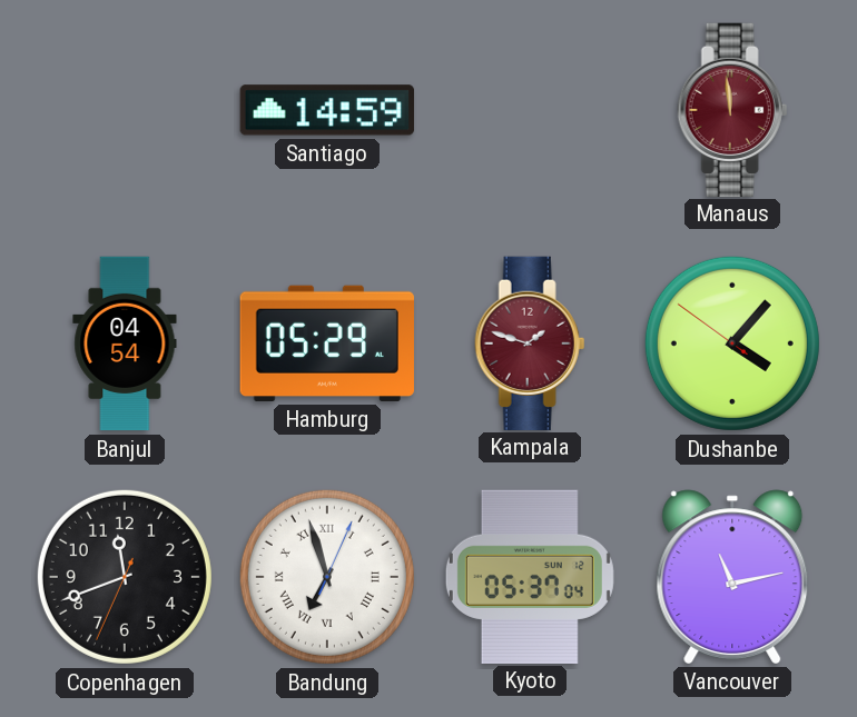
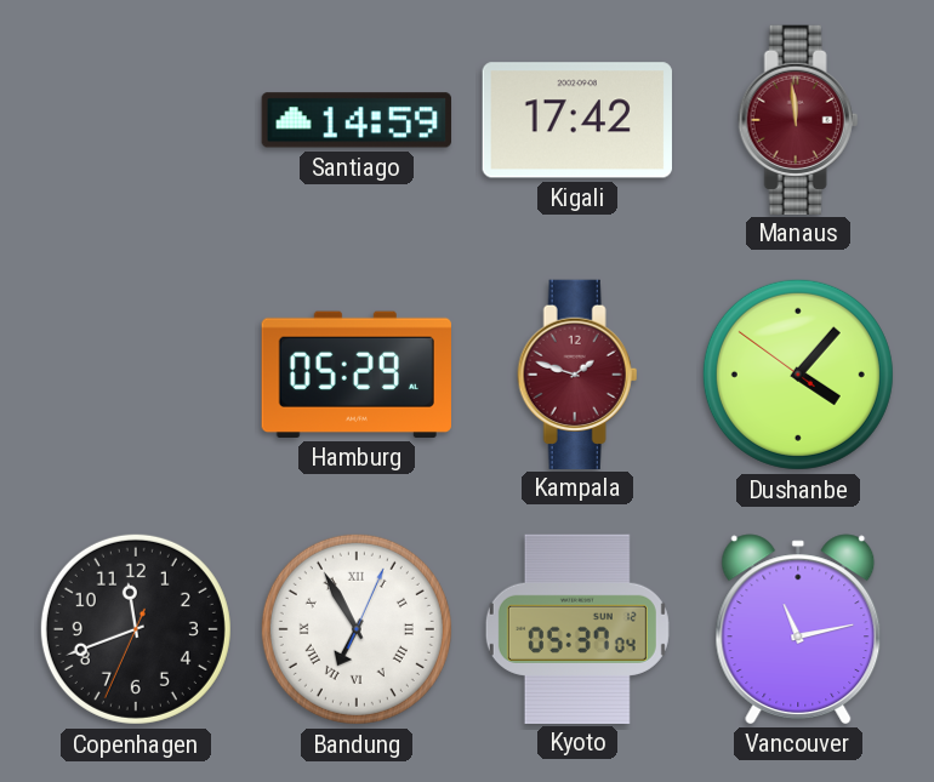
Kigali: none -> 17:42
Banjul: 04:54 -> none
Bandung: 6:57 -> 6:55
